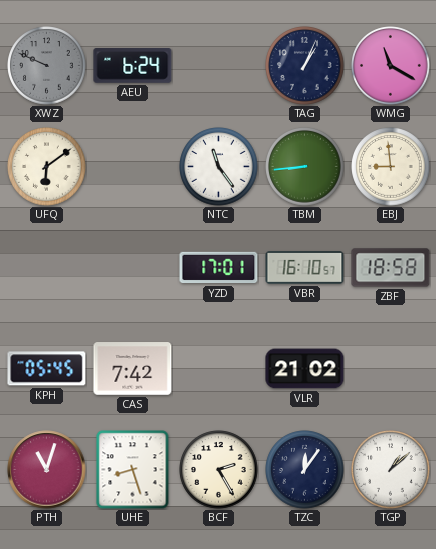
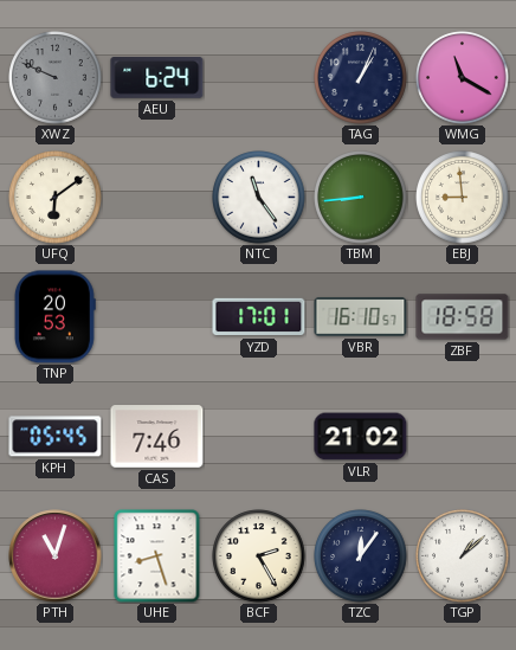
TNP: none -> 20:53
CAS: 7:42 -> 7:46
